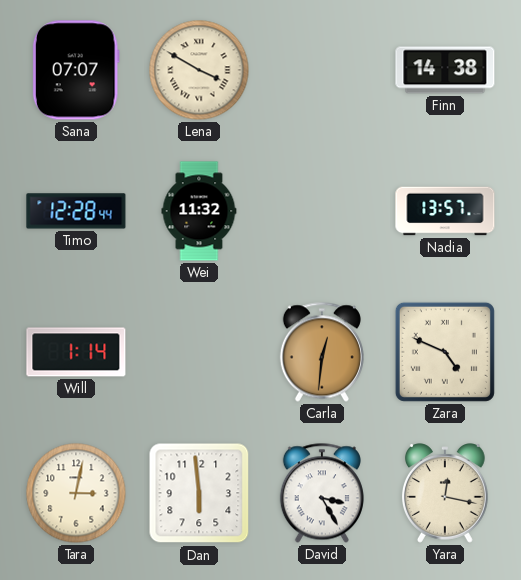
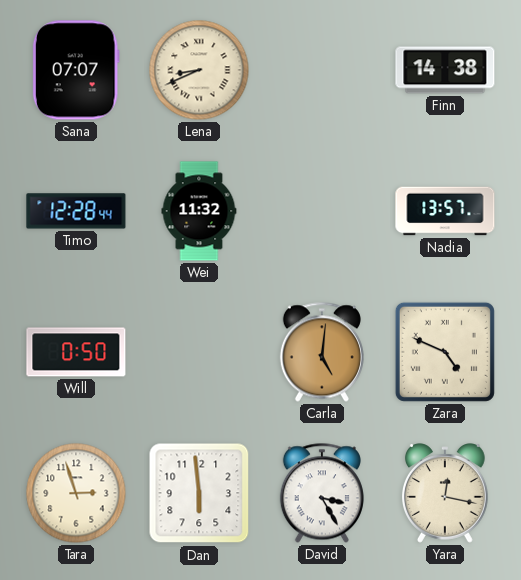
Lena: 3:50 -> 8:41
Will: 1:14 -> 0:50
Carla: 12:31 -> 5:01
Tara: 3:02 -> 2:57
